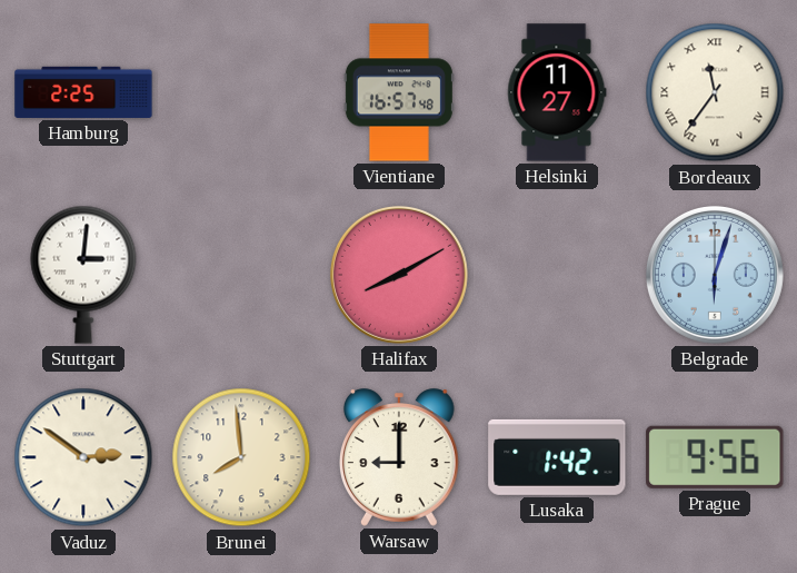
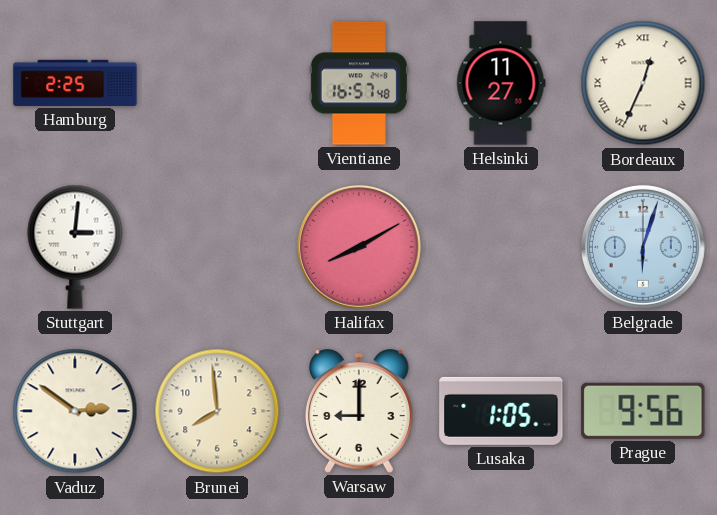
Bordeaux: 11:36 -> 12:34
Lusaka: 1:42 -> 1:05
